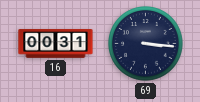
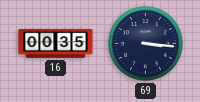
16: 00:31 -> 00:35
